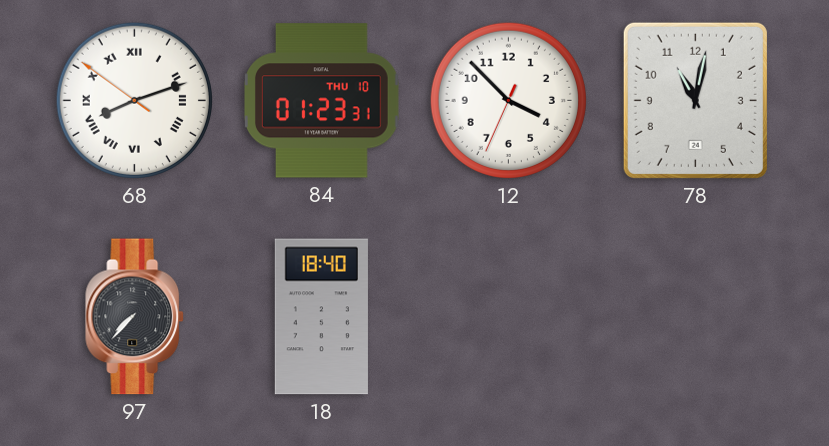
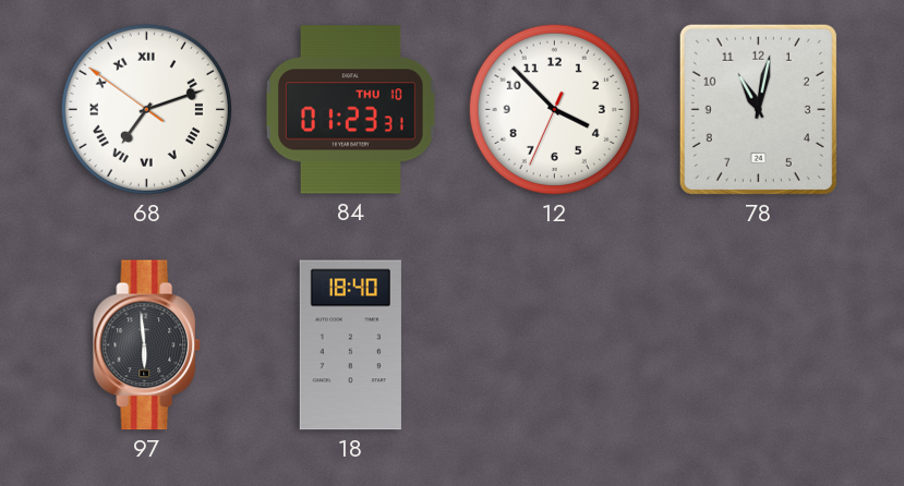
68: 8:11 -> 7:11
97: 7:37 -> 5:59
